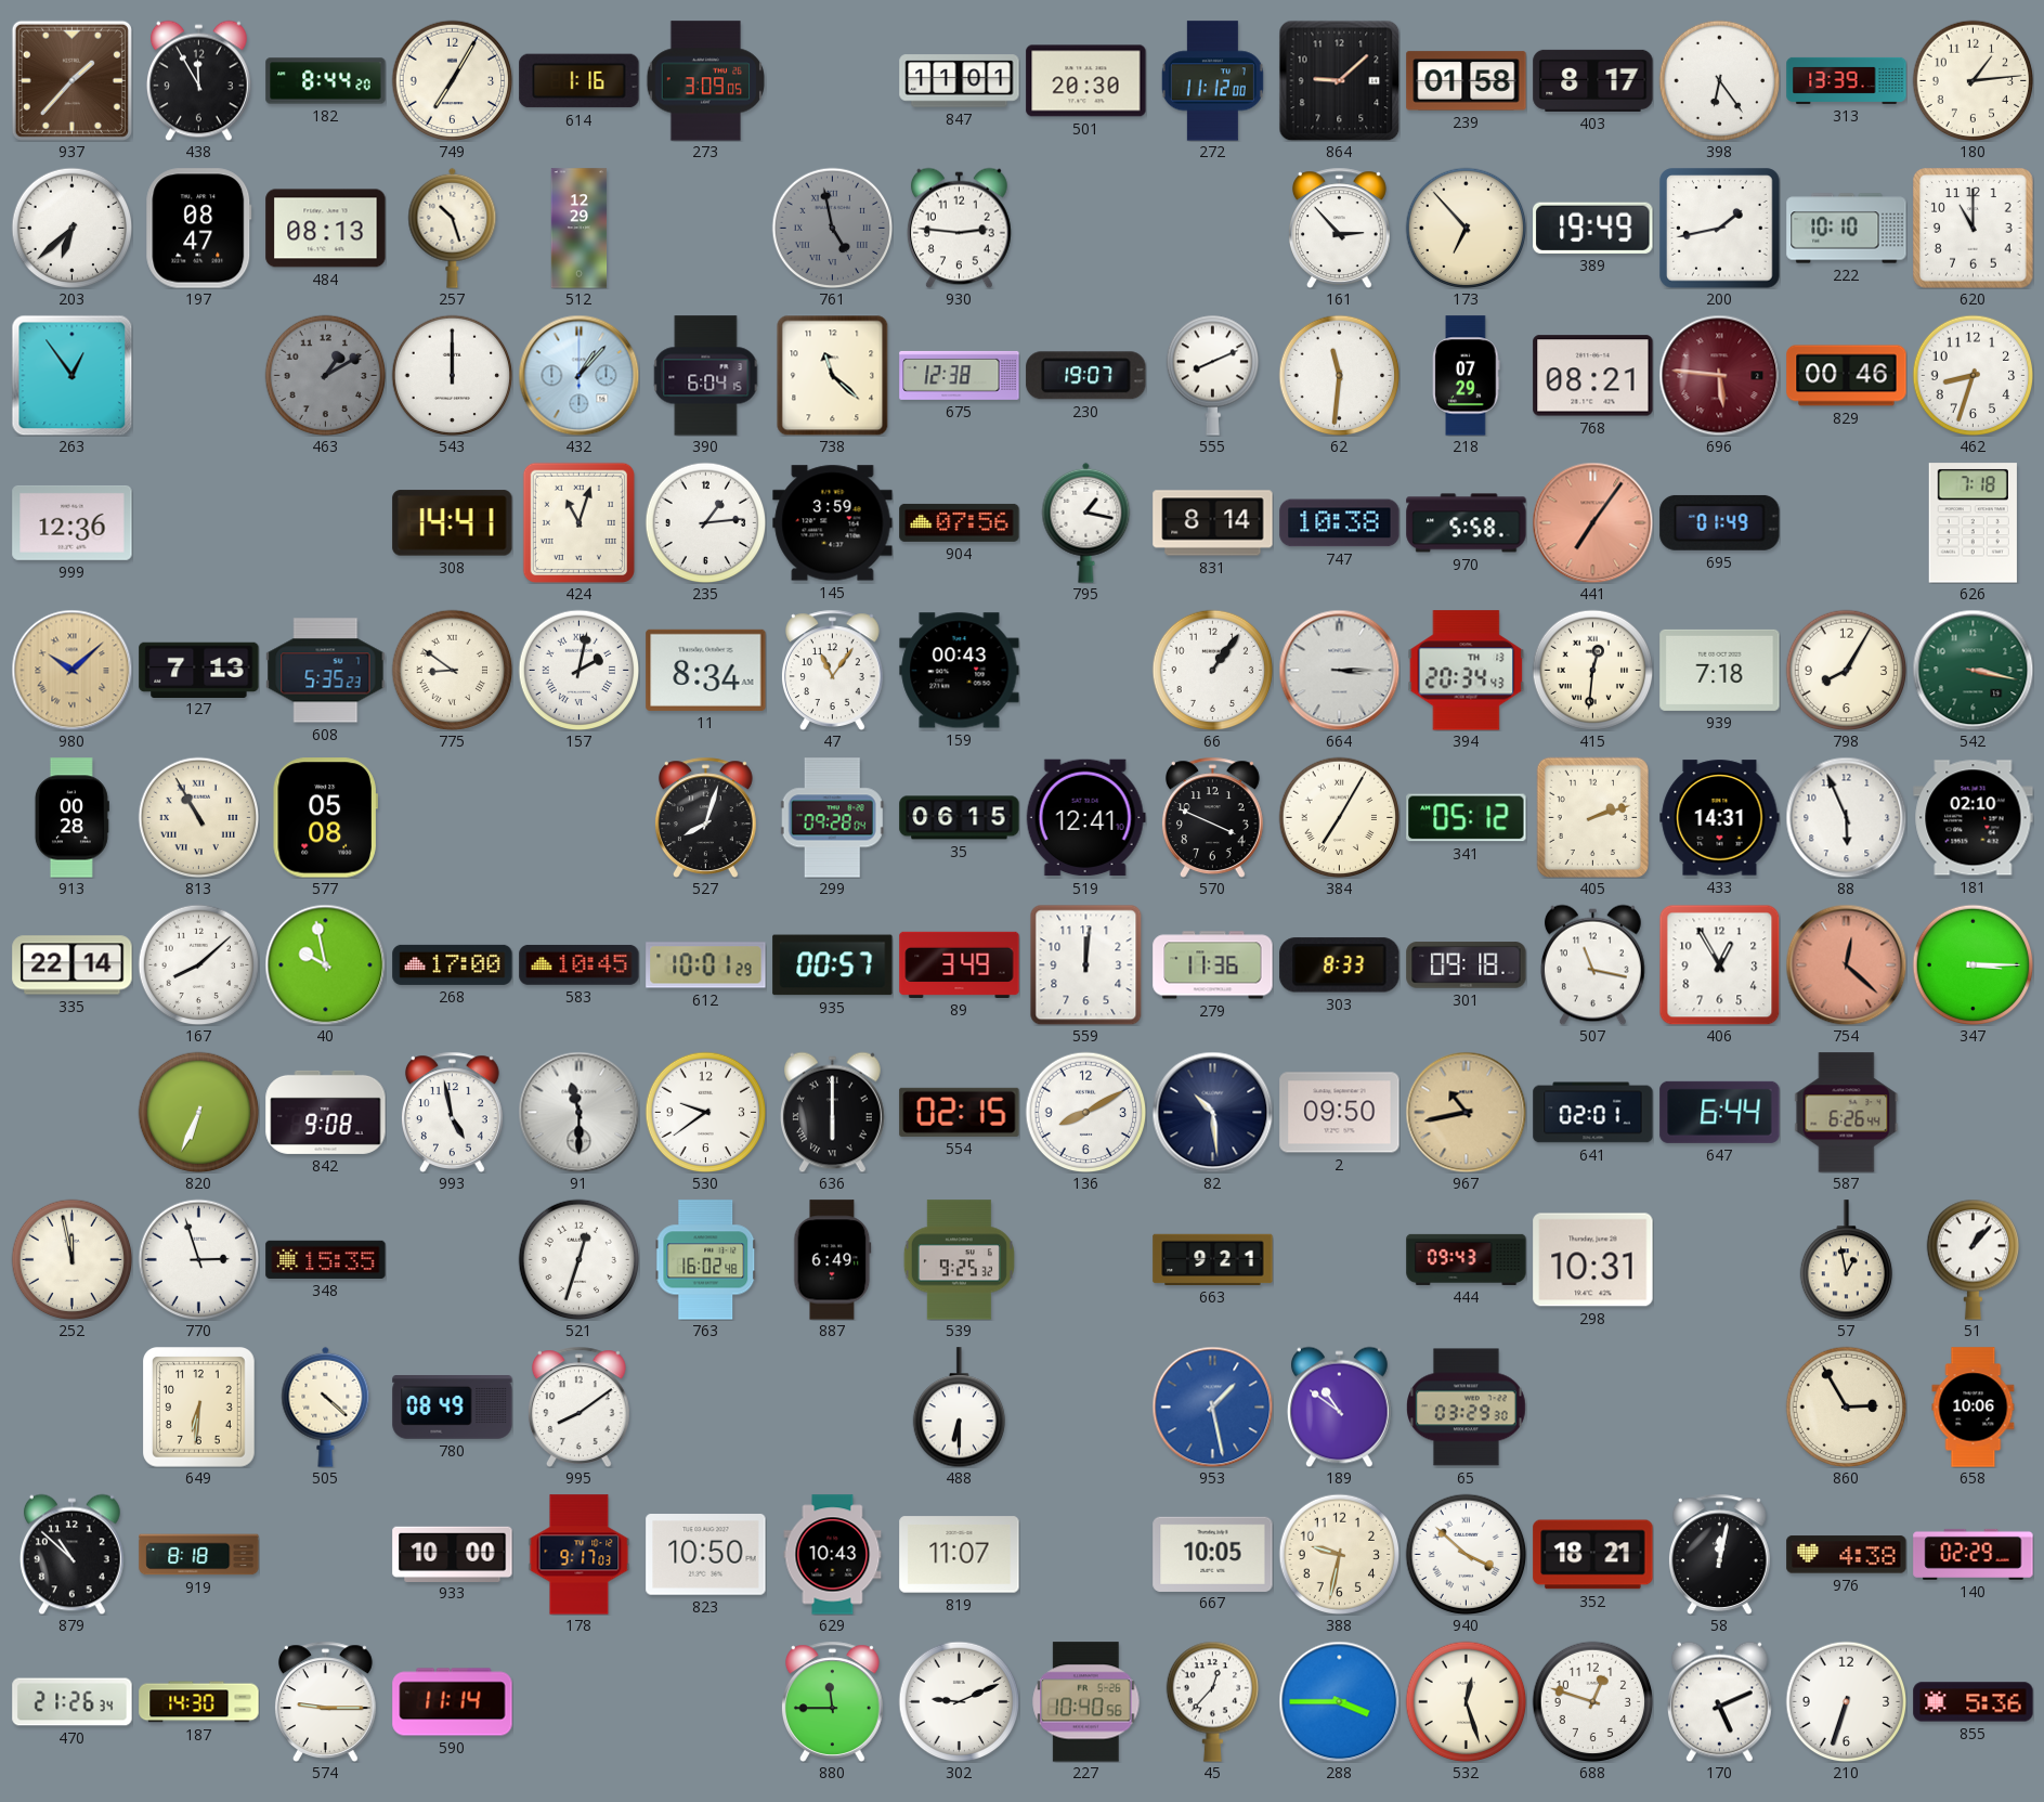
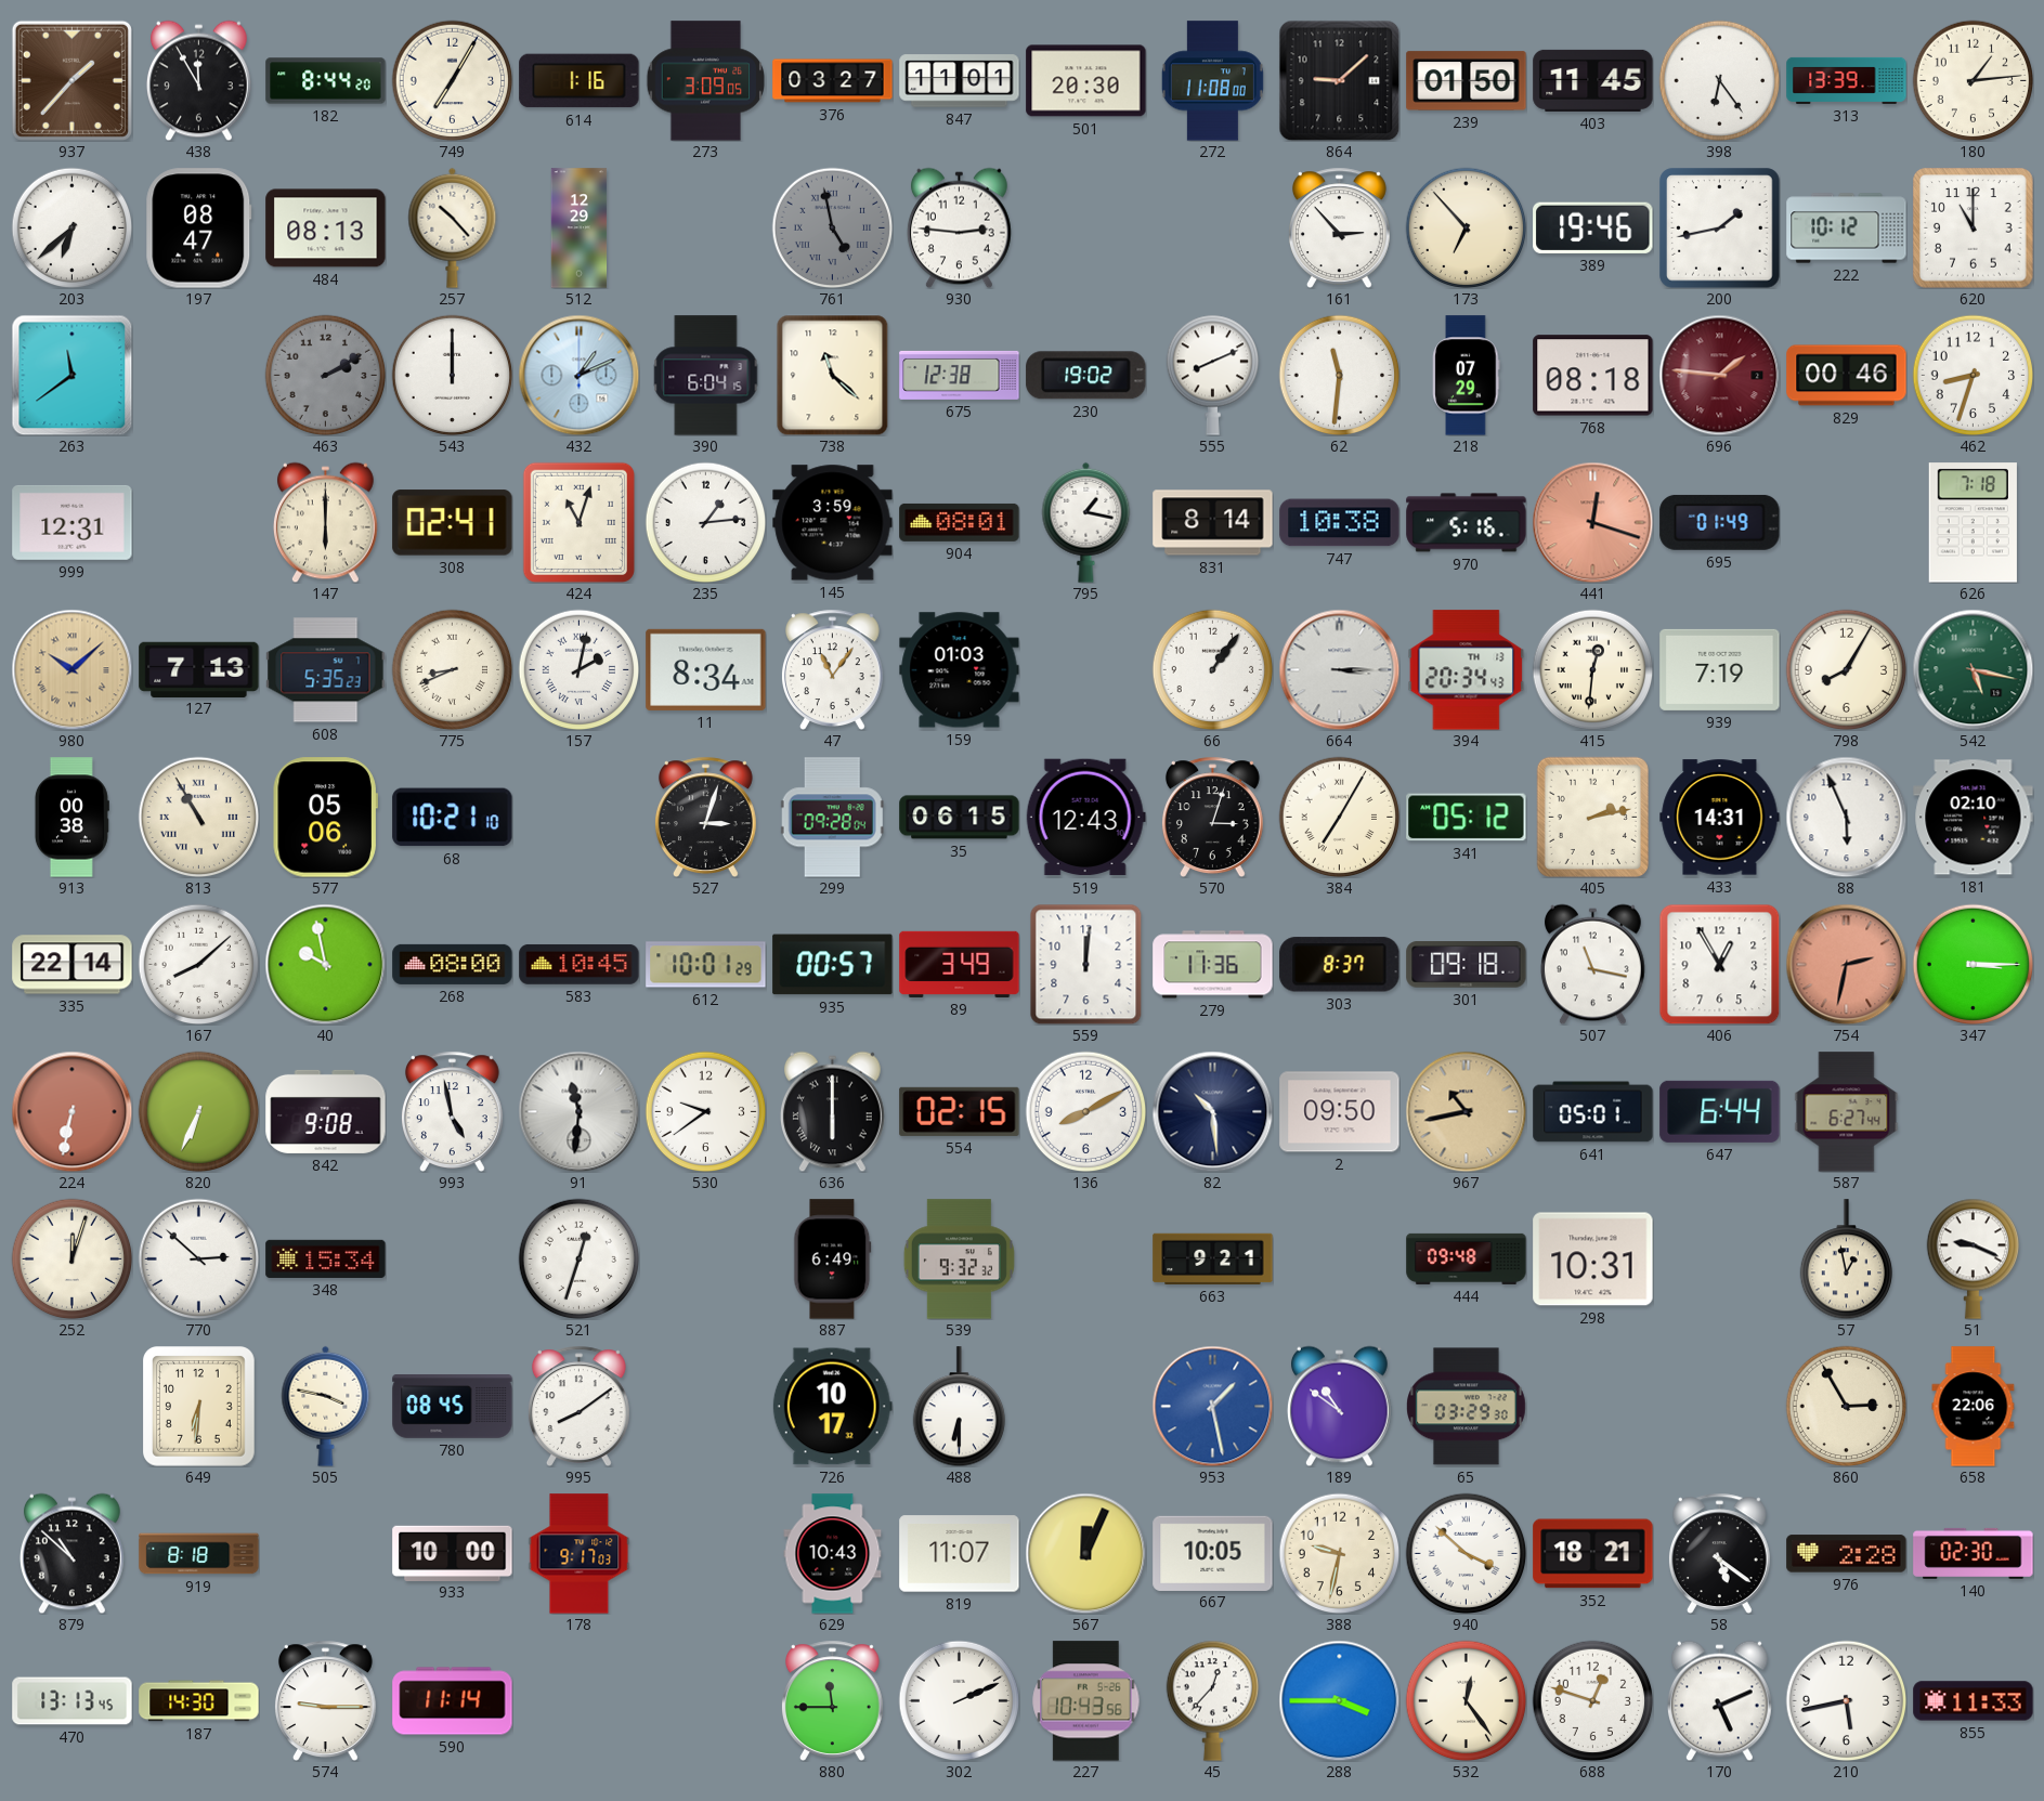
376: none -> 03:27
272: 11:12 -> 11:08
239: 01:58 -> 01:50
403: 8:17 -> 11:45
257: 10:27 -> 10:23
389: 19:49 -> 19:46
222: 10:10 -> 10:12
263: 12:54 -> 11:39
463: 1:10 -> 2:10
432: 1:07 -> 1:11
230: 19:07 -> 19:02
768: 08:21 -> 08:18
696: 5:46 -> 1:46
999: 12:36 -> 12:31
147: none -> 6:00
308: 14:41 -> 02:41
904: 07:56 -> 08:01
970: 5:58 -> 5:16
441: 7:06 -> 12:18
775: 8:51 -> 8:41
159: 00:43 -> 01:03
939: 7:18 -> 7:19
542: 3:17 -> 5:17
913: 00:28 -> 00:38
577: 05:08 -> 05:06
68: none -> 10:21
527: 8:03 -> 3:03
519: 12:41 -> 12:43
570: 3:49 -> 3:03
405: 2:12 -> 2:13
268: 17:00 -> 08:00
303: 8:33 -> 8:37
754: 12:22 -> 2:32
224: none -> 6:32
91: 11:30 -> 11:31
641: 02:01 -> 05:01
587: 6:26 -> 6:27
252: 11:58 -> 12:03
770: 2:57 -> 2:52
348: 15:35 -> 15:34
763: 16:02 -> none
539: 9:25 -> 9:32
444: 09:43 -> 09:48
51: 1:07 -> 9:19
505: 4:22 -> 3:47
780: 08:49 -> 08:45
726: none -> 10:17
658: 10:06 -> 22:06
823: 10:50 -> none
567: none -> 12:04
58: 12:02 -> 5:21
976: 4:38 -> 2:28
140: 02:29 -> 02:30
470: 21:26 -> 13:13
302: 9:11 -> 2:11
227: 10:40 -> 10:43
532: 12:27 -> 12:24
210: 6:33 -> 5:43
855: 5:36 -> 11:33
